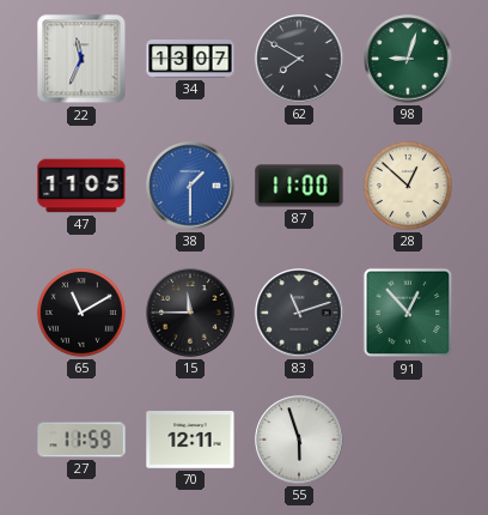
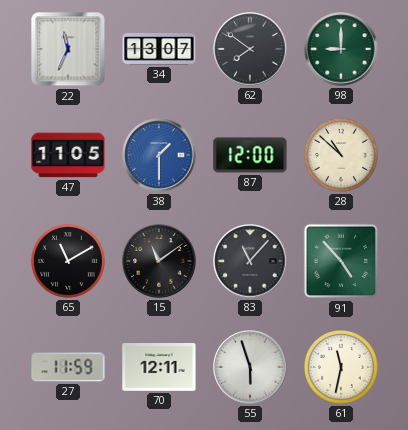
62: 7:50 -> 7:51
98: 9:03 -> 9:00
87: 11:00 -> 12:00
28: 12:52 -> 10:52
15: 11:45 -> 11:09
83: 11:12 -> 11:07
91: 12:53 -> 4:53
61: none -> 11:32
